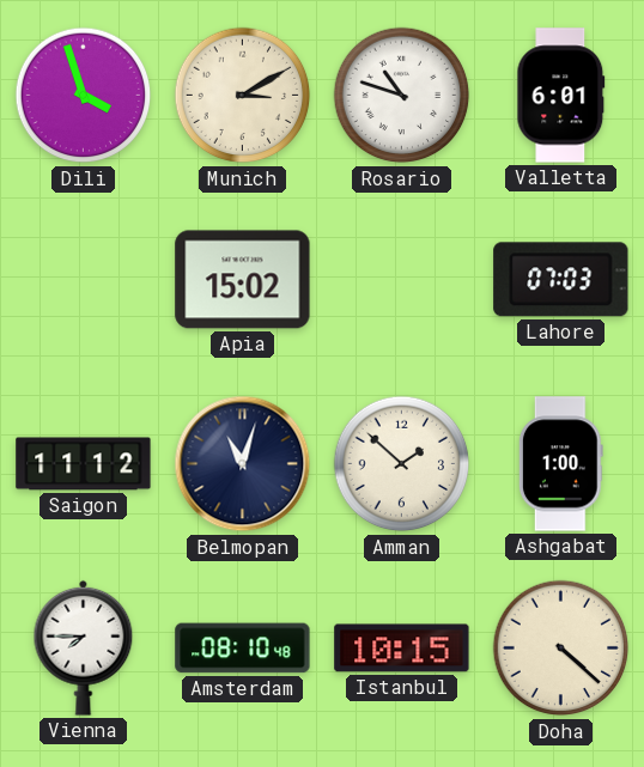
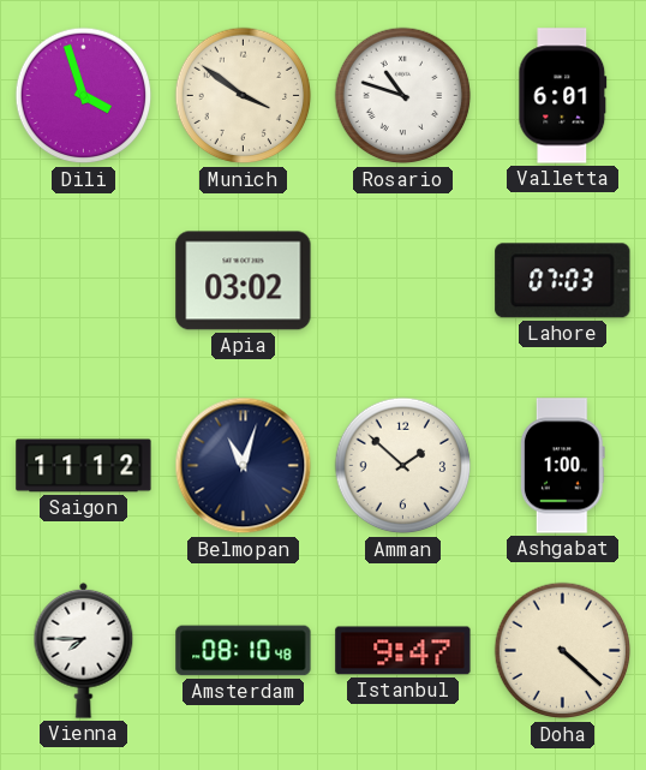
Munich: 3:10 -> 3:51
Apia: 15:02 -> 03:02
Istanbul: 10:15 -> 9:47
